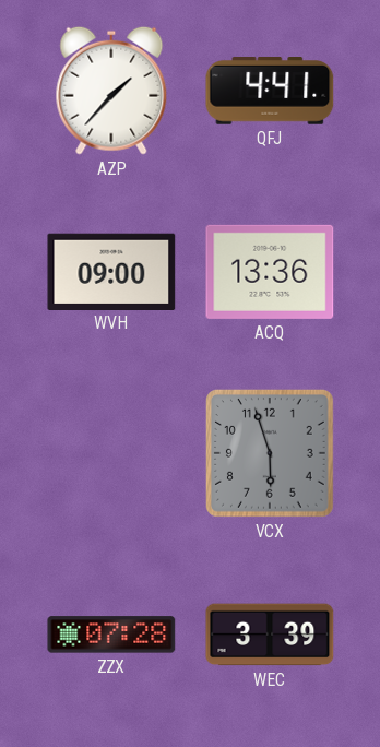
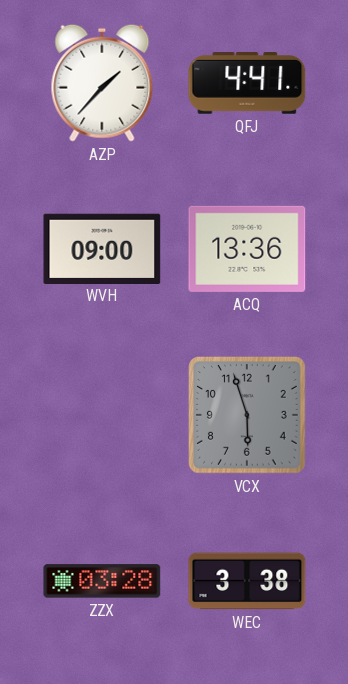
ZZX: 07:28 -> 03:28
WEC: 3:39 -> 3:38
